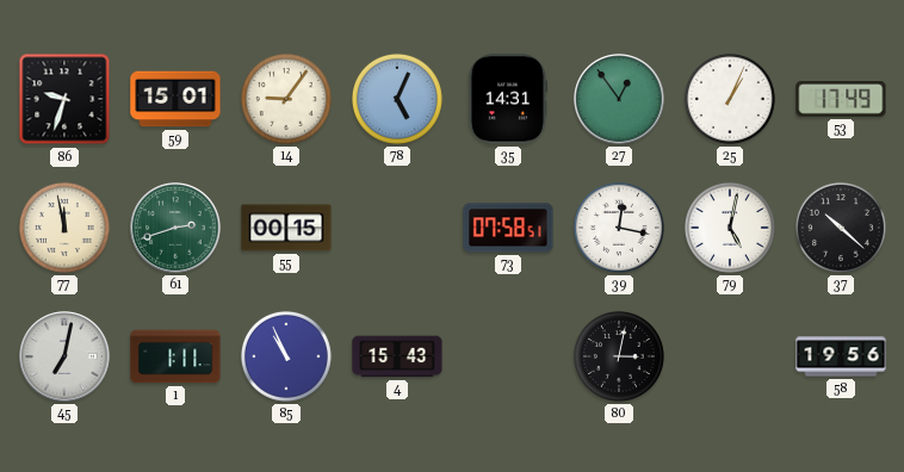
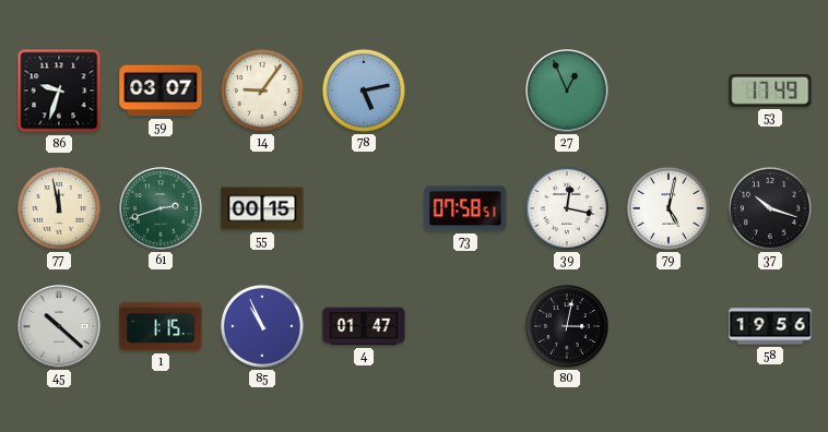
59: 15:01 -> 03:07
78: 5:04 -> 5:13
35: 14:31 -> none
27: 12:54 -> 12:56
25: 1:04 -> none
37: 10:22 -> 10:18
45: 7:02 -> 10:22
1: 1:11 -> 1:15
4: 15:43 -> 01:47
